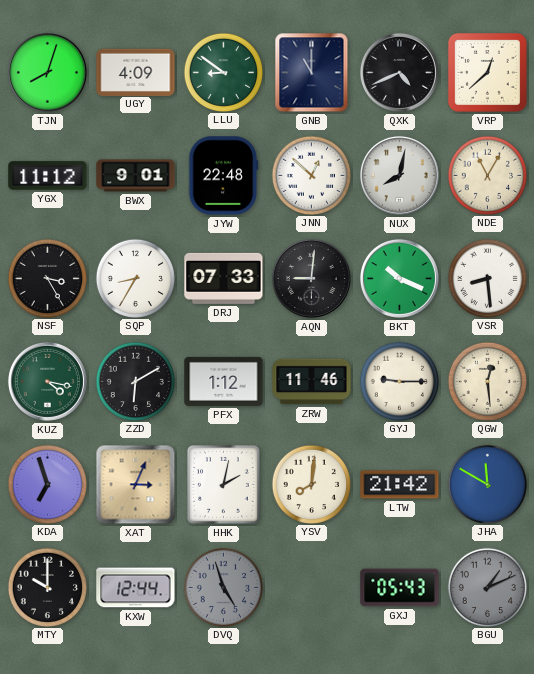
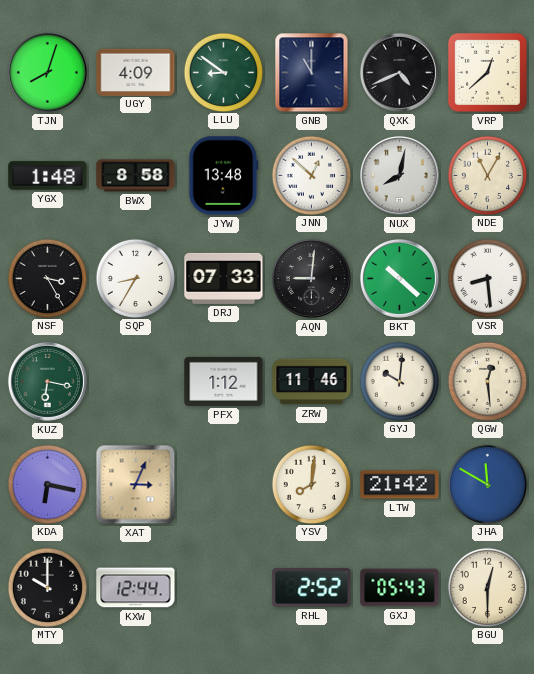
YGX: 11:12 -> 1:48
BWX: 9:01 -> 8:58
JYW: 22:48 -> 13:48
BKT: 10:19 -> 10:22
KUZ: 4:17 -> 6:17
ZZD: 6:10 -> none
GYJ: 9:15 -> 10:01
KDA: 6:57 -> 6:17
HHK: 2:02 -> none
DVQ: 4:57 -> none
RHL: none -> 2:52
BGU: 1:11 -> 12:30
BGU dial: grey -> cream
